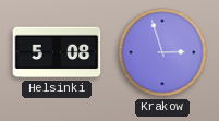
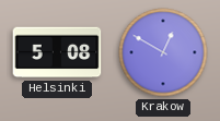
Krakow: 2:57 -> 12:50
